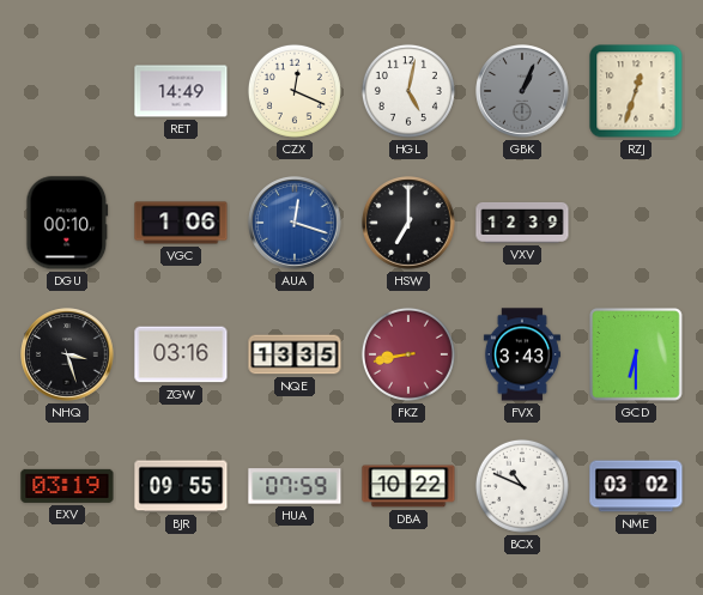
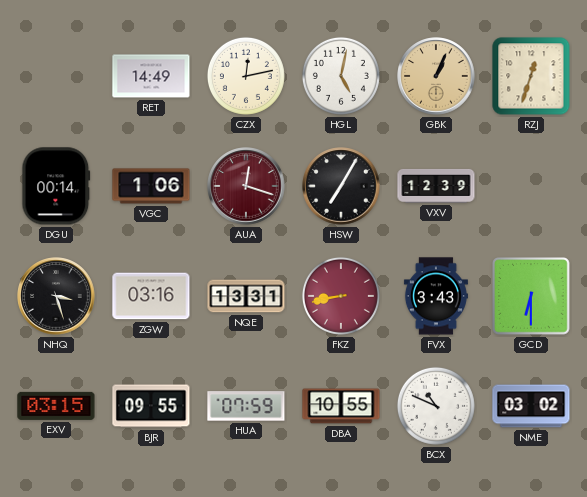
CZX: 12:19 -> 12:13
GBK dial: grey -> champagne
DGU: 00:10 -> 00:14
AUA dial: blue -> burgundy
HSW: 7:00 -> 7:05
NQE: 13:35 -> 13:31
EXV: 03:19 -> 03:15
DBA: 10:22 -> 10:55
